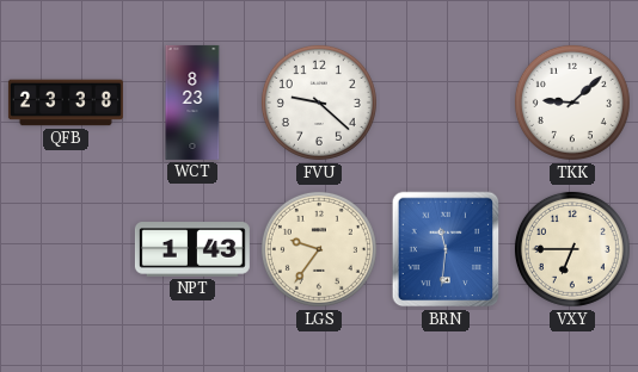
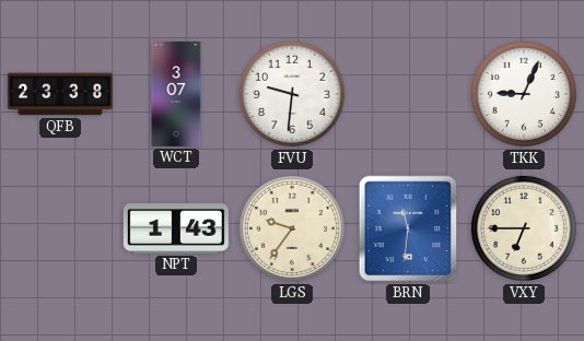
WCT: 8:23 -> 3:07
FVU: 9:22 -> 9:31
TKK: 9:08 -> 9:04
